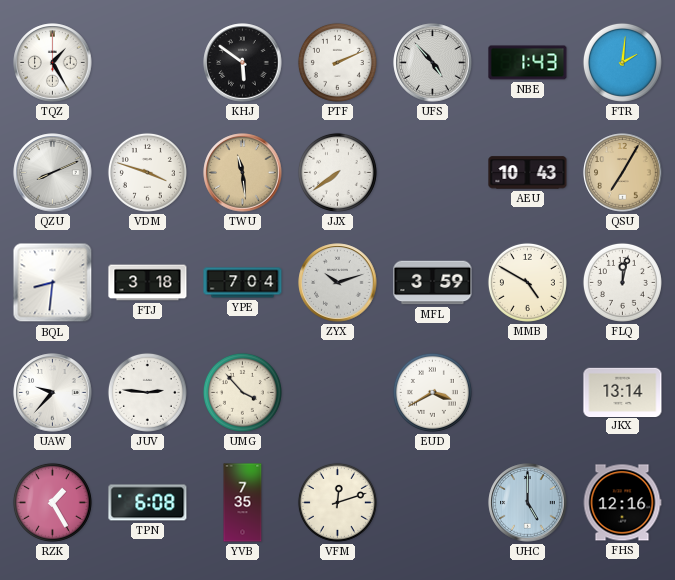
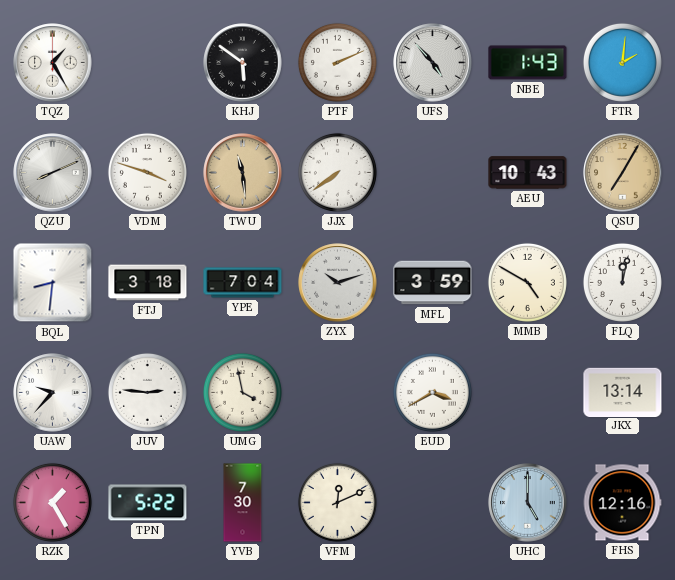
UMG: 3:53 -> 3:58
TPN: 6:08 -> 5:22
YVB: 7:35 -> 7:30
VFM: 12:12 -> 12:11
